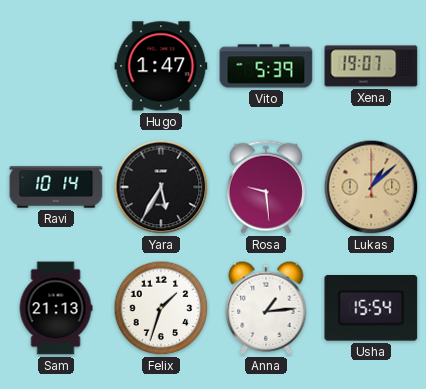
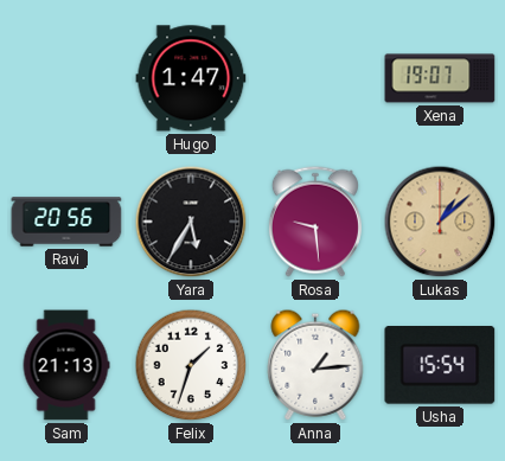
Vito: 5:39 -> none
Ravi: 10:14 -> 20:56
